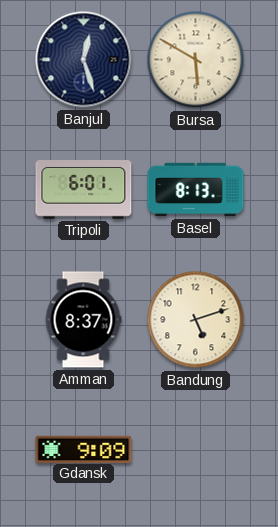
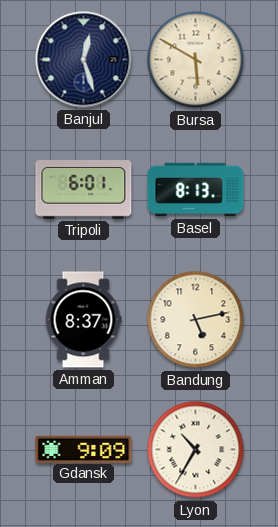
Bandung: 5:12 -> 5:13
Lyon: none -> 10:35
